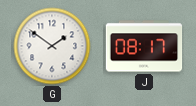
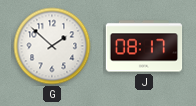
G: 1:51 -> 1:52
